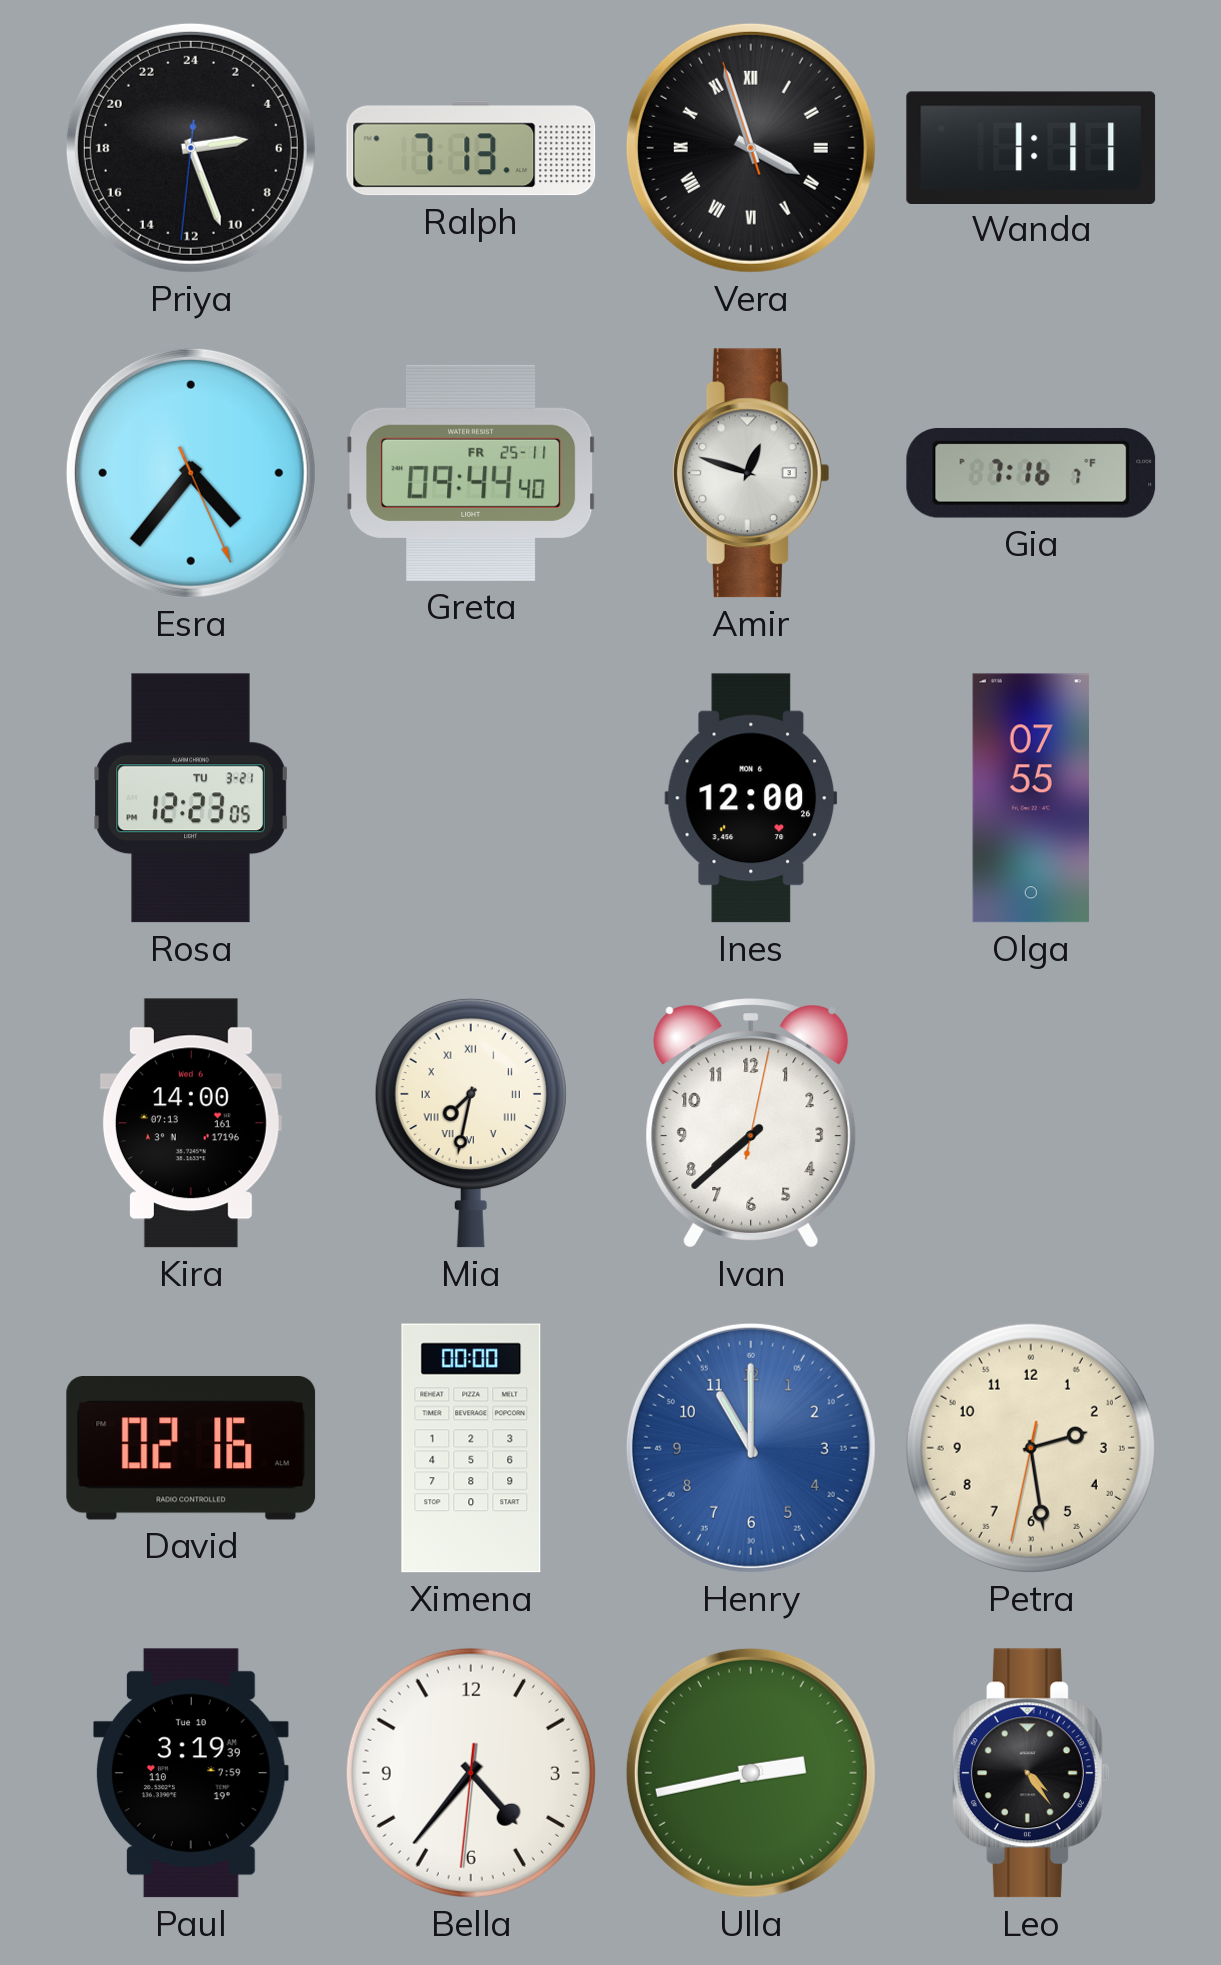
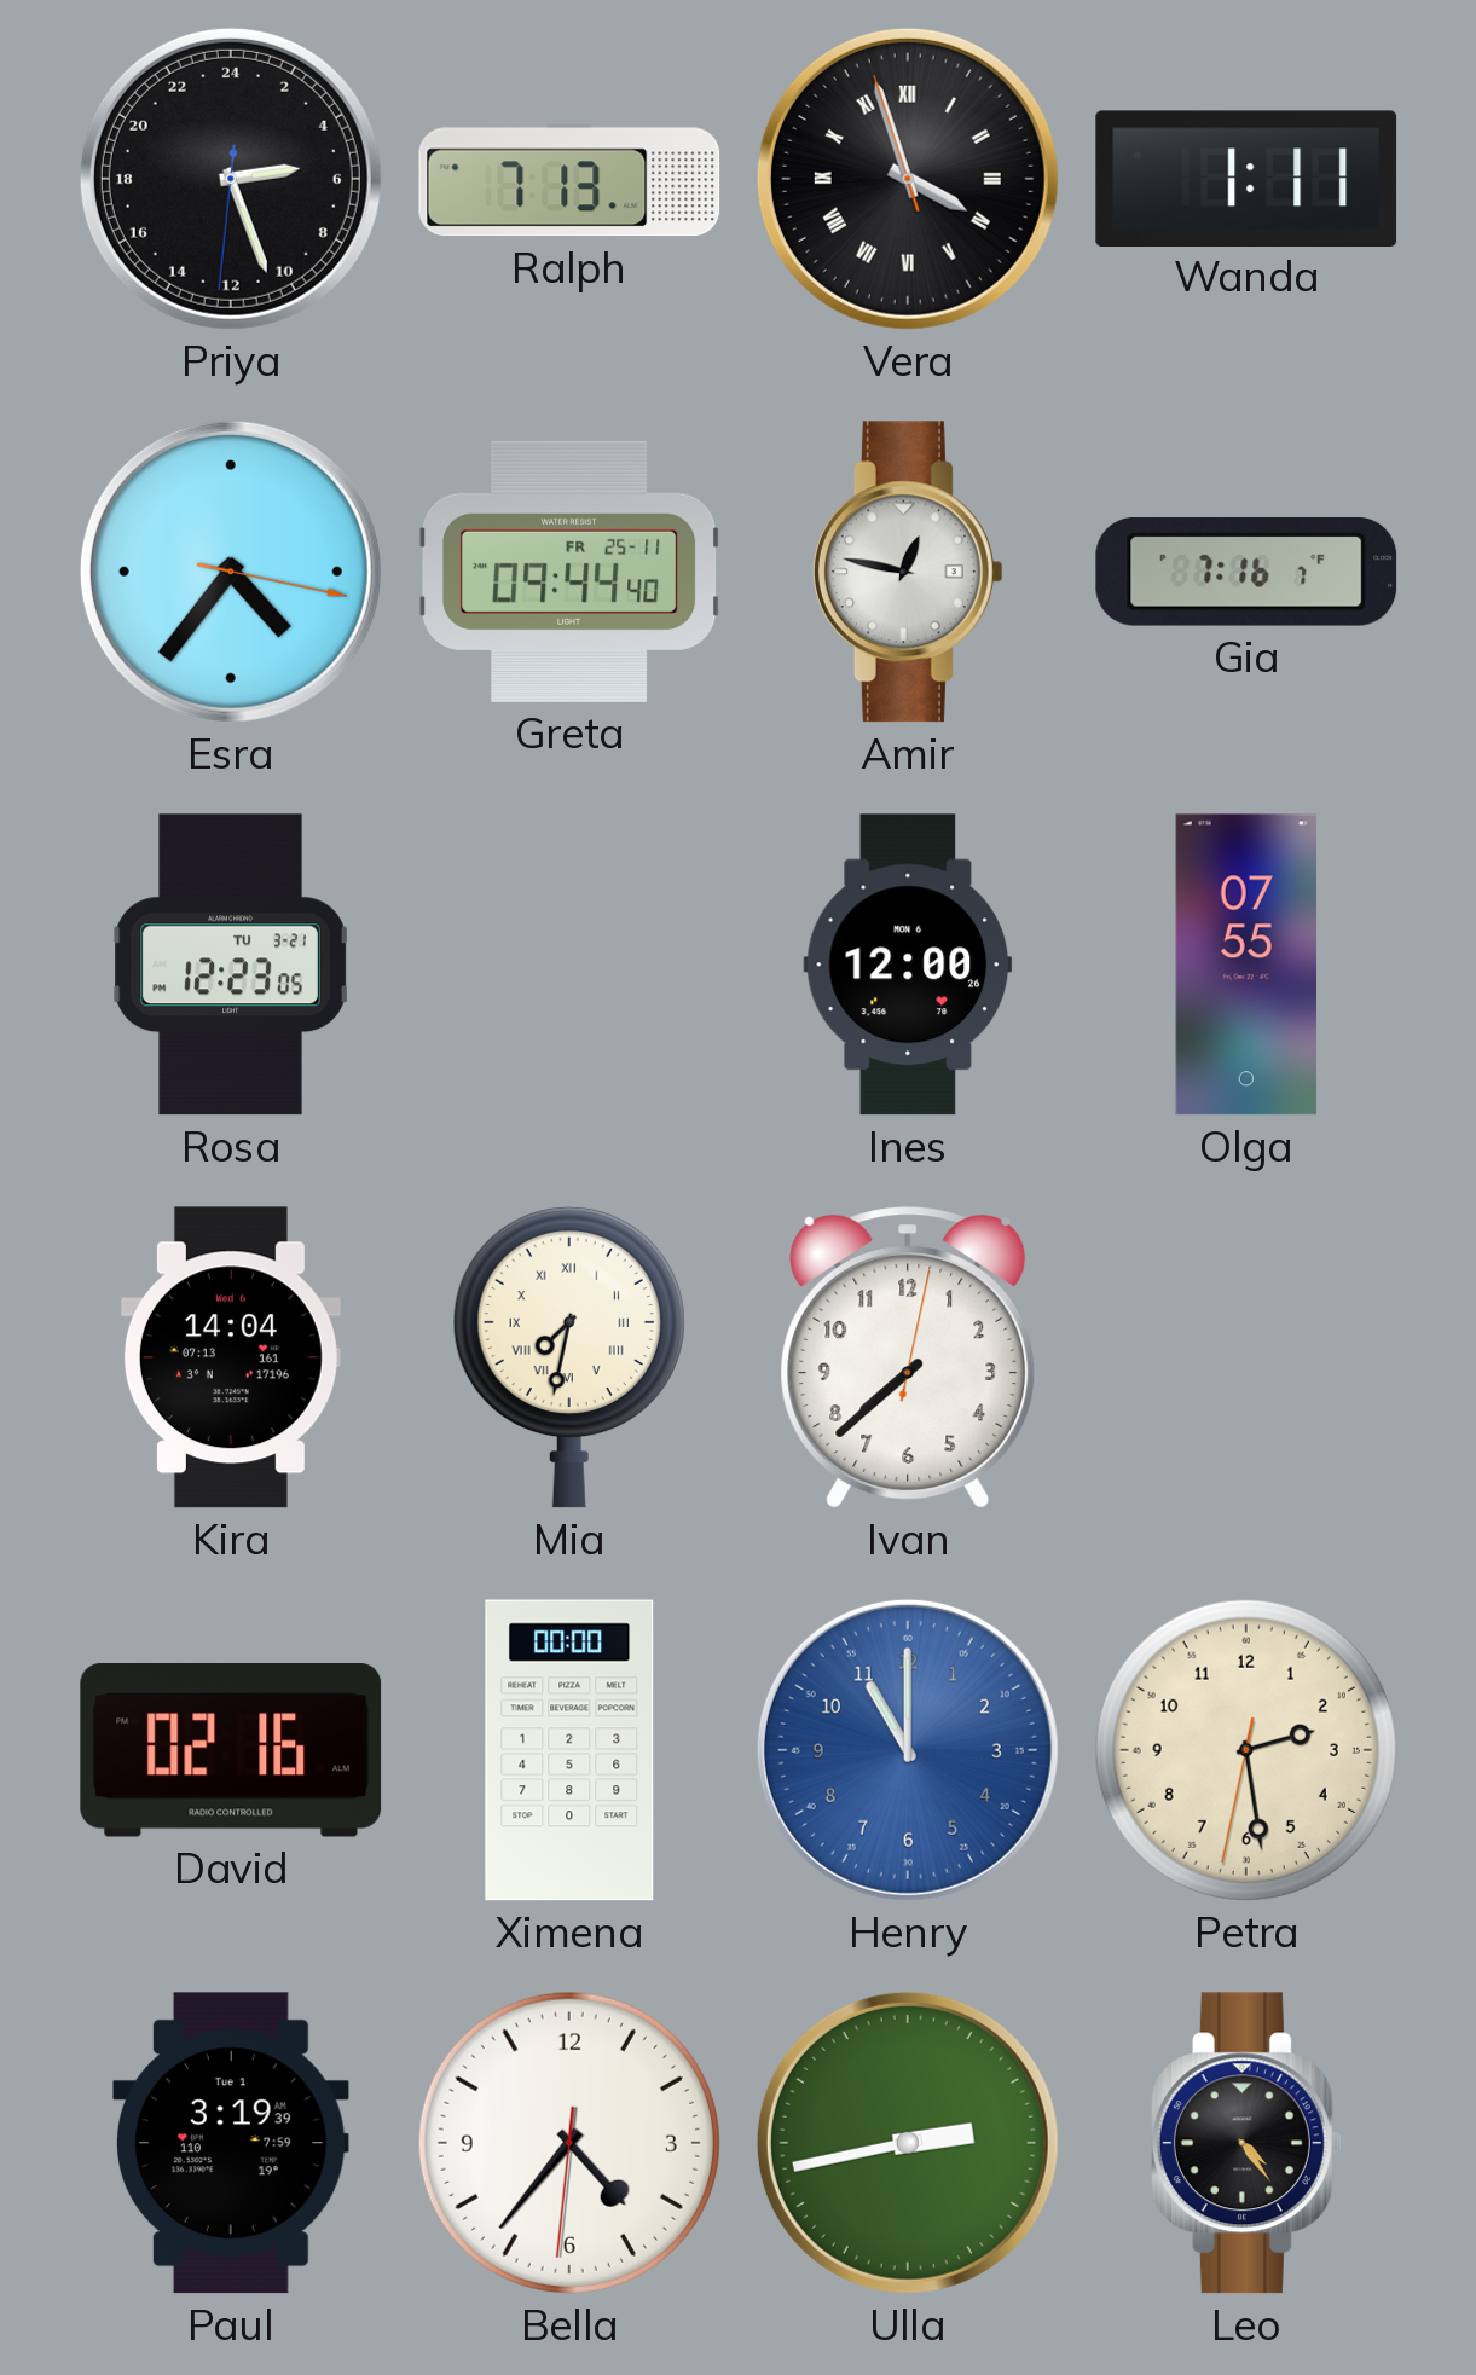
Esra: 4:36:26 -> 4:36:17
Amir: 12:48 -> 12:47
Kira: 14:00 -> 14:04
Paul date: Tue 10 -> Tue 1
